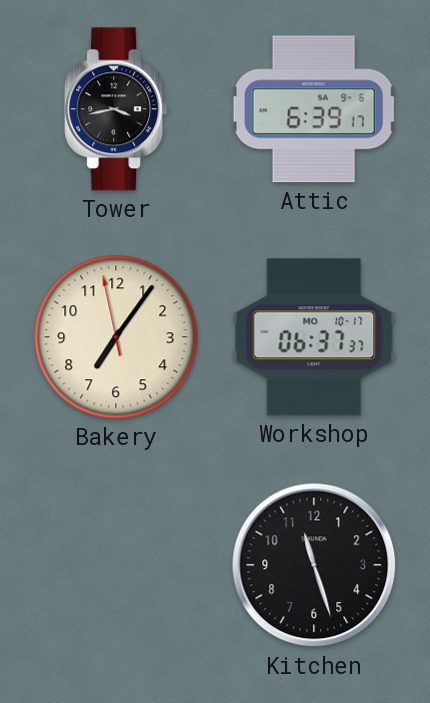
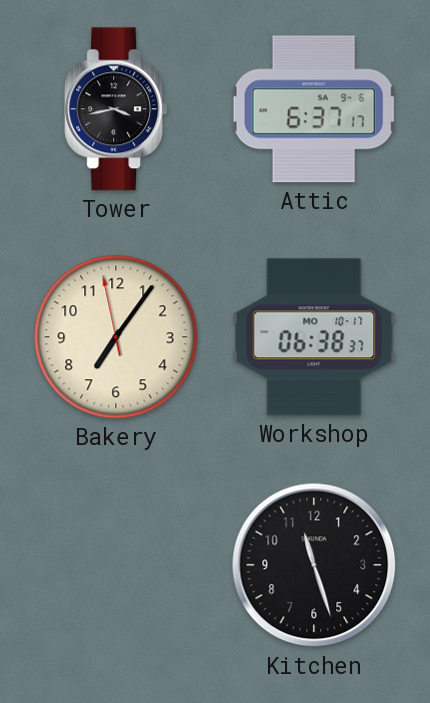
Attic: 6:39 -> 6:37
Workshop: 06:37 -> 06:38
